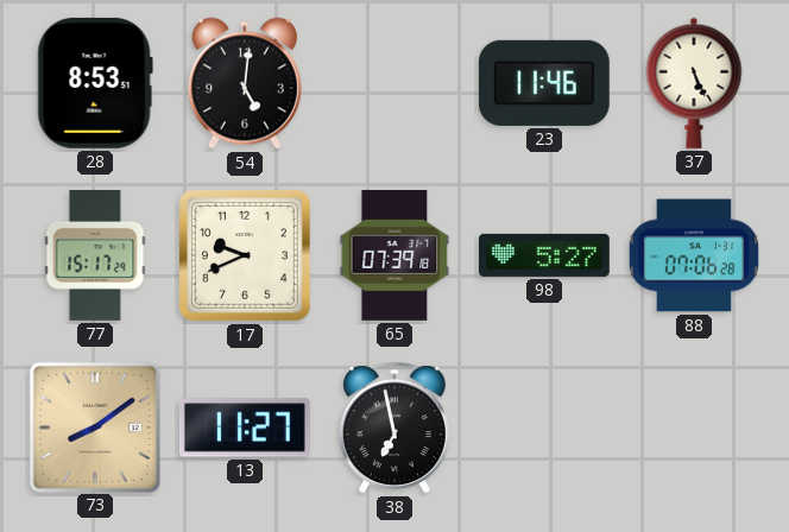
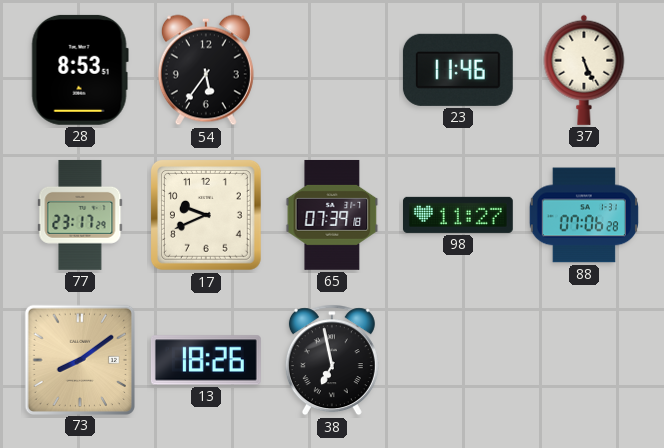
54: 5:01 -> 5:36
77: 15:17 -> 23:17
98: 5:27 -> 11:27
13: 11:27 -> 18:26
